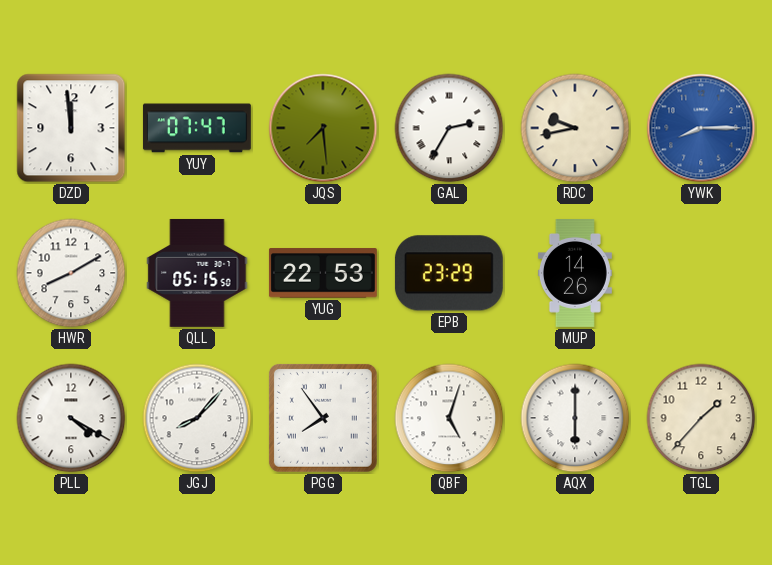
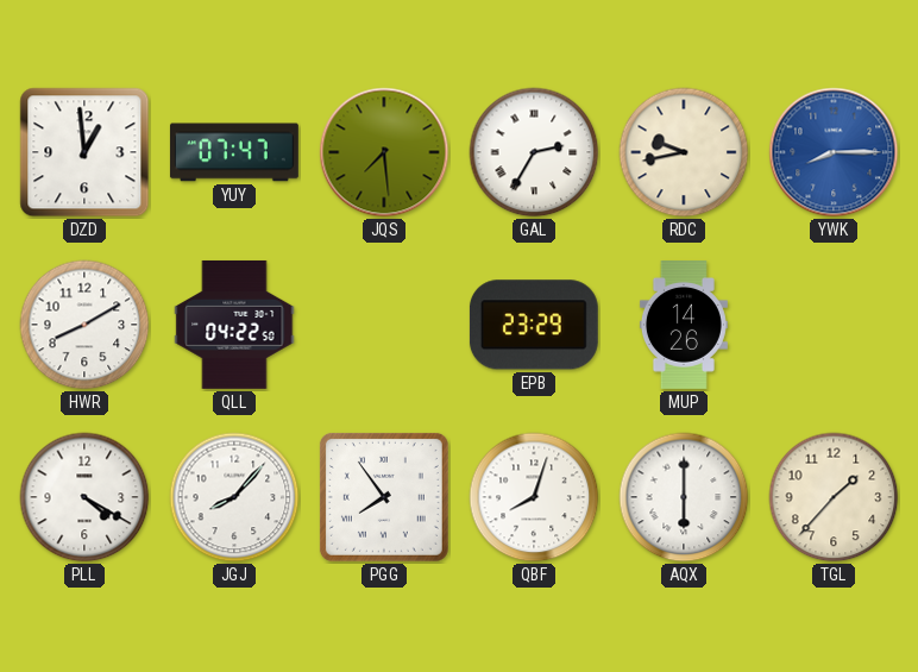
DZD: 11:59 -> 12:59
QLL: 05:15 -> 04:22
YUG: 22:53 -> none
QBF: 5:03 -> 8:03
